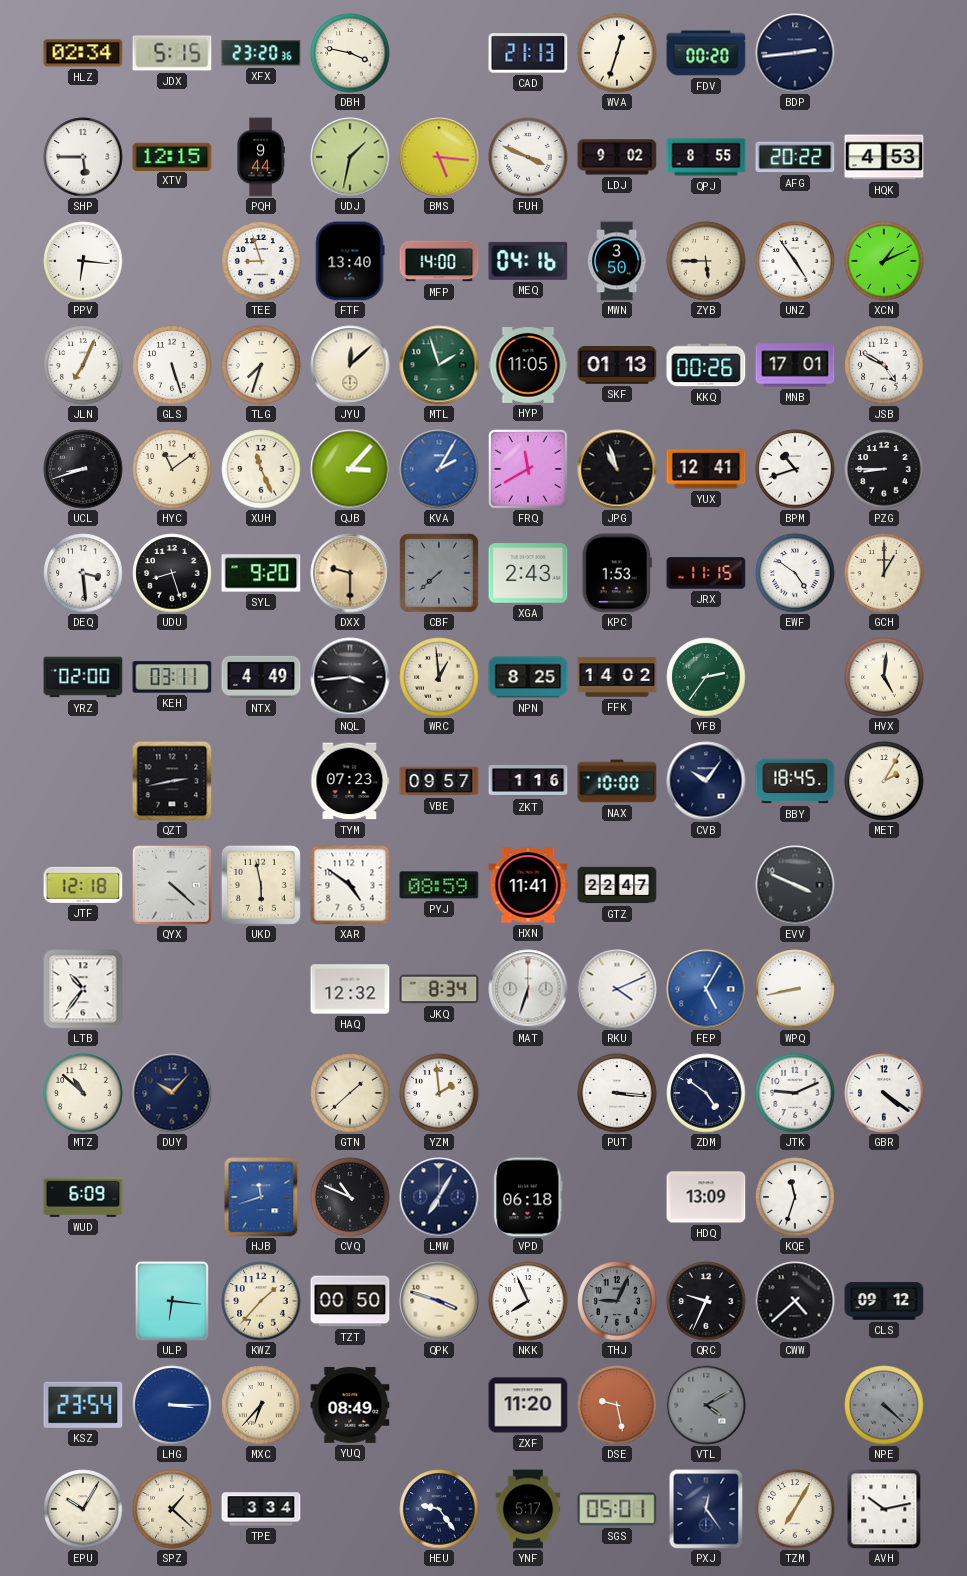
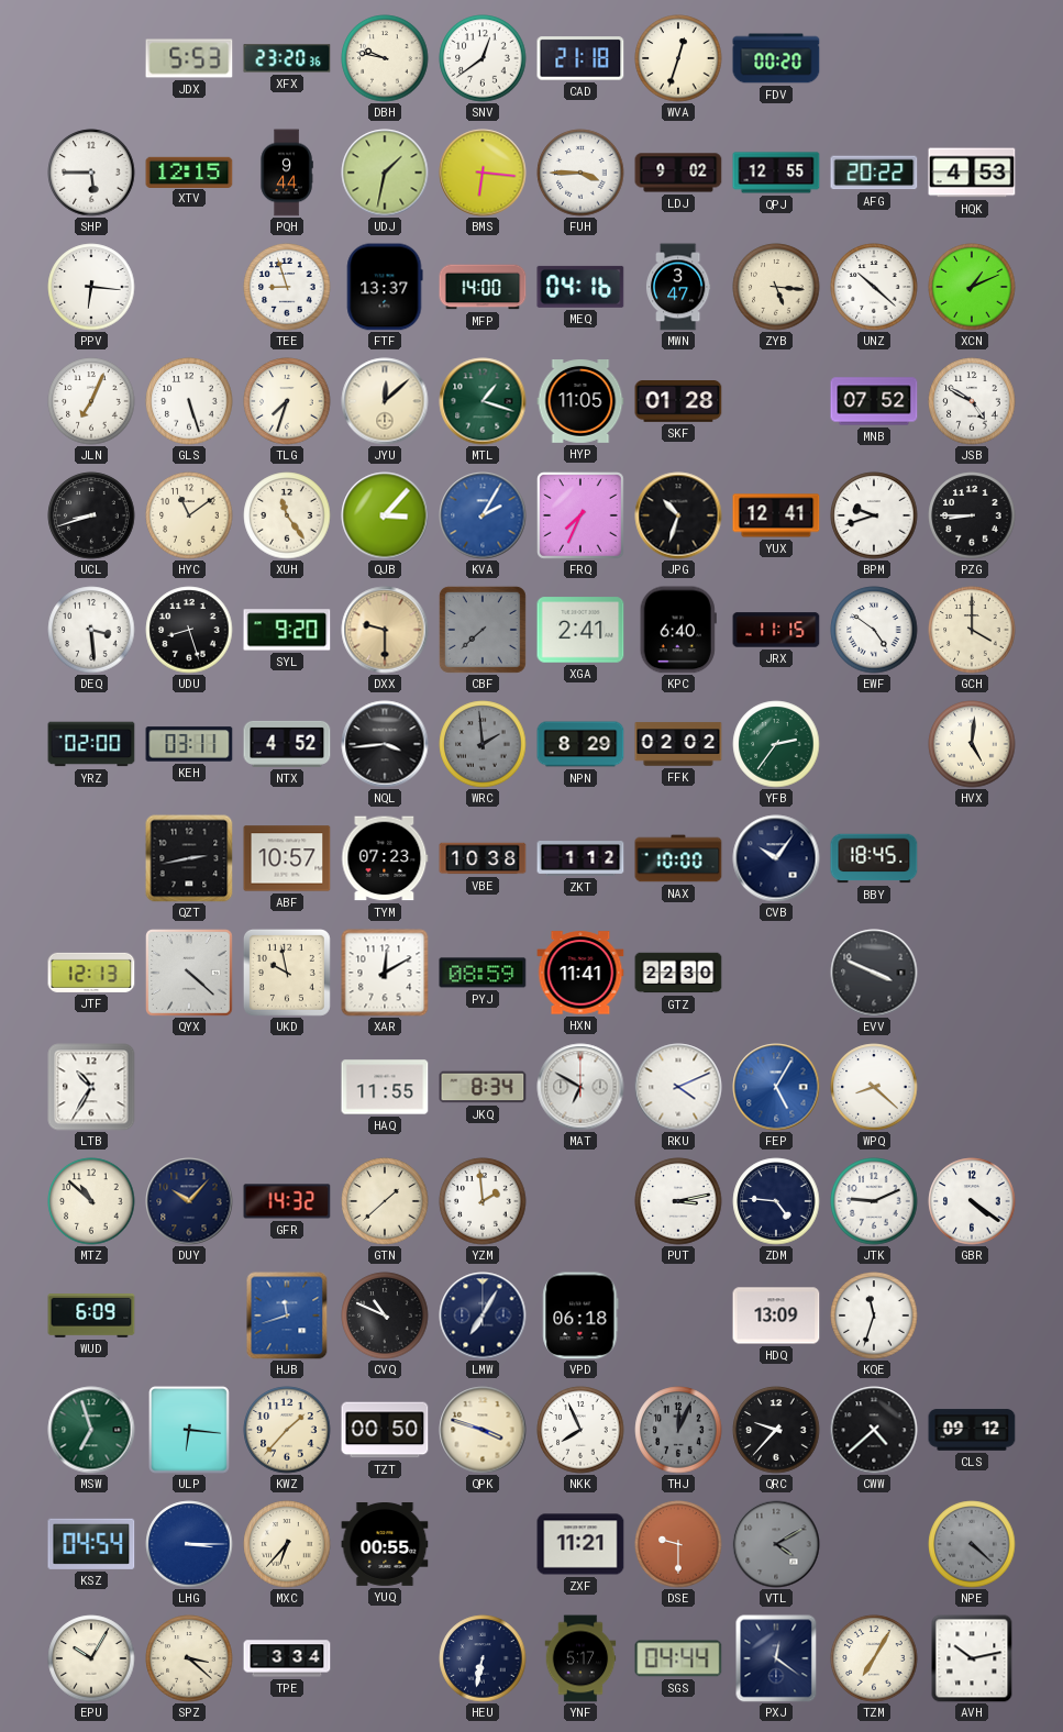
HLZ: 02:34 -> none
JDX: 5:15 -> 5:53
DBH: 3:47 -> 9:47
SNV: none -> 12:39
CAD: 21:13 -> 21:18
BDP: 2:44 -> none
BMS: 5:16 -> 6:16
FUH: 3:49 -> 3:45
QPJ: 8:55 -> 12:55
FTF: 13:40 -> 13:37
MWN: 3:50 -> 3:47
ZYB: 5:45 -> 5:16
UNZ: 4:54 -> 10:22
MTL: 1:57 -> 1:18
SKF: 01:13 -> 01:28
KKQ: 00:26 -> none
MNB: 17:01 -> 07:52
XUH: 11:26 -> 11:24
FRQ: 11:40 -> 7:34
JPG: 10:57 -> 10:33
BPM: 10:42 -> 9:42
XGA: 2:43 -> 2:41
KPC: 1:53 -> 6:40
GCH: 1:00 -> 4:00
NTX: 4:49 -> 4:52
WRC: 12:59 -> 1:59
WRC dial: cream -> grey
NPN: 8:25 -> 8:29
FFK: 14:02 -> 02:02
ABF: none -> 10:57
VBE: 09:57 -> 10:38
ZKT: 1:16 -> 1:12
MET: 2:05 -> none
JTF: 12:18 -> 12:13
UKD: 5:58 -> 9:58
XAR: 4:51 -> 12:10
GTZ: 22:47 -> 22:30
LTB: 10:36 -> 10:35
HAQ: 12:32 -> 11:55
MAT: 6:33 -> 6:50
WPQ: 8:43 -> 8:22
GFR: none -> 14:32
PUT: 3:16 -> 3:13
ZDM: 4:51 -> 4:46
MSW: none -> 6:57
THJ: 9:04 -> 12:04
QRC: 9:34 -> 9:37
KSZ: 23:54 -> 04:54
YUQ: 08:49 -> 00:55
ZXF: 11:20 -> 11:21
DSE: 9:28 -> 9:30
SPZ: 1:22 -> 3:22
HEU: 9:24 -> 6:32
SGS: 05:01 -> 04:44
PXJ: 12:24 -> 12:21
